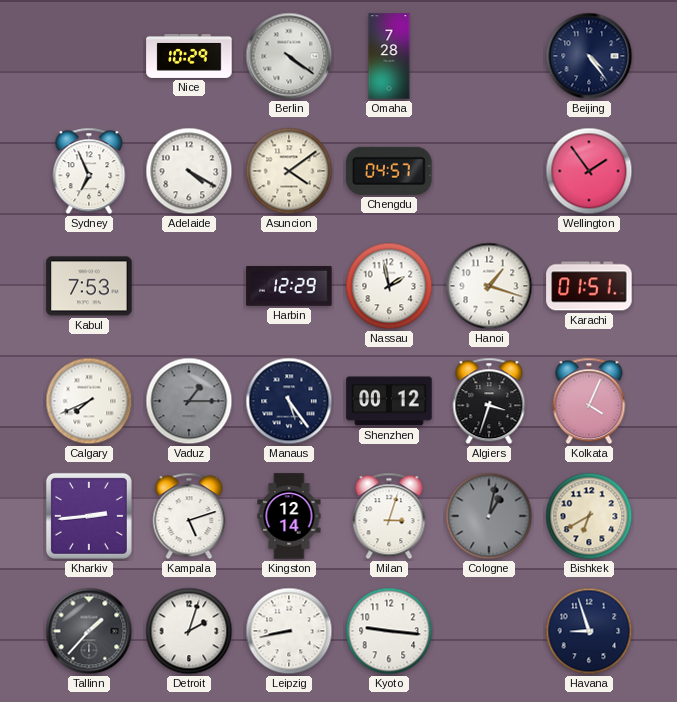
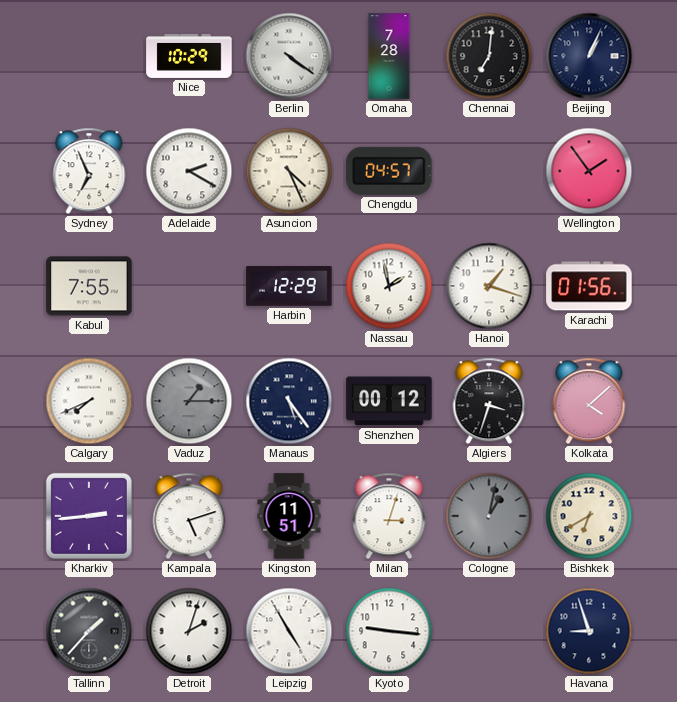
Chennai: none -> 7:01
Beijing: 4:24 -> 1:04
Adelaide: 4:20 -> 2:20
Asuncion: 4:09 -> 4:26
Kabul: 7:53 -> 7:55
Karachi: 01:51 -> 01:56
Kolkata: 4:04 -> 4:08
Kingston: 12:14 -> 11:51
Leipzig: 8:43 -> 4:55
